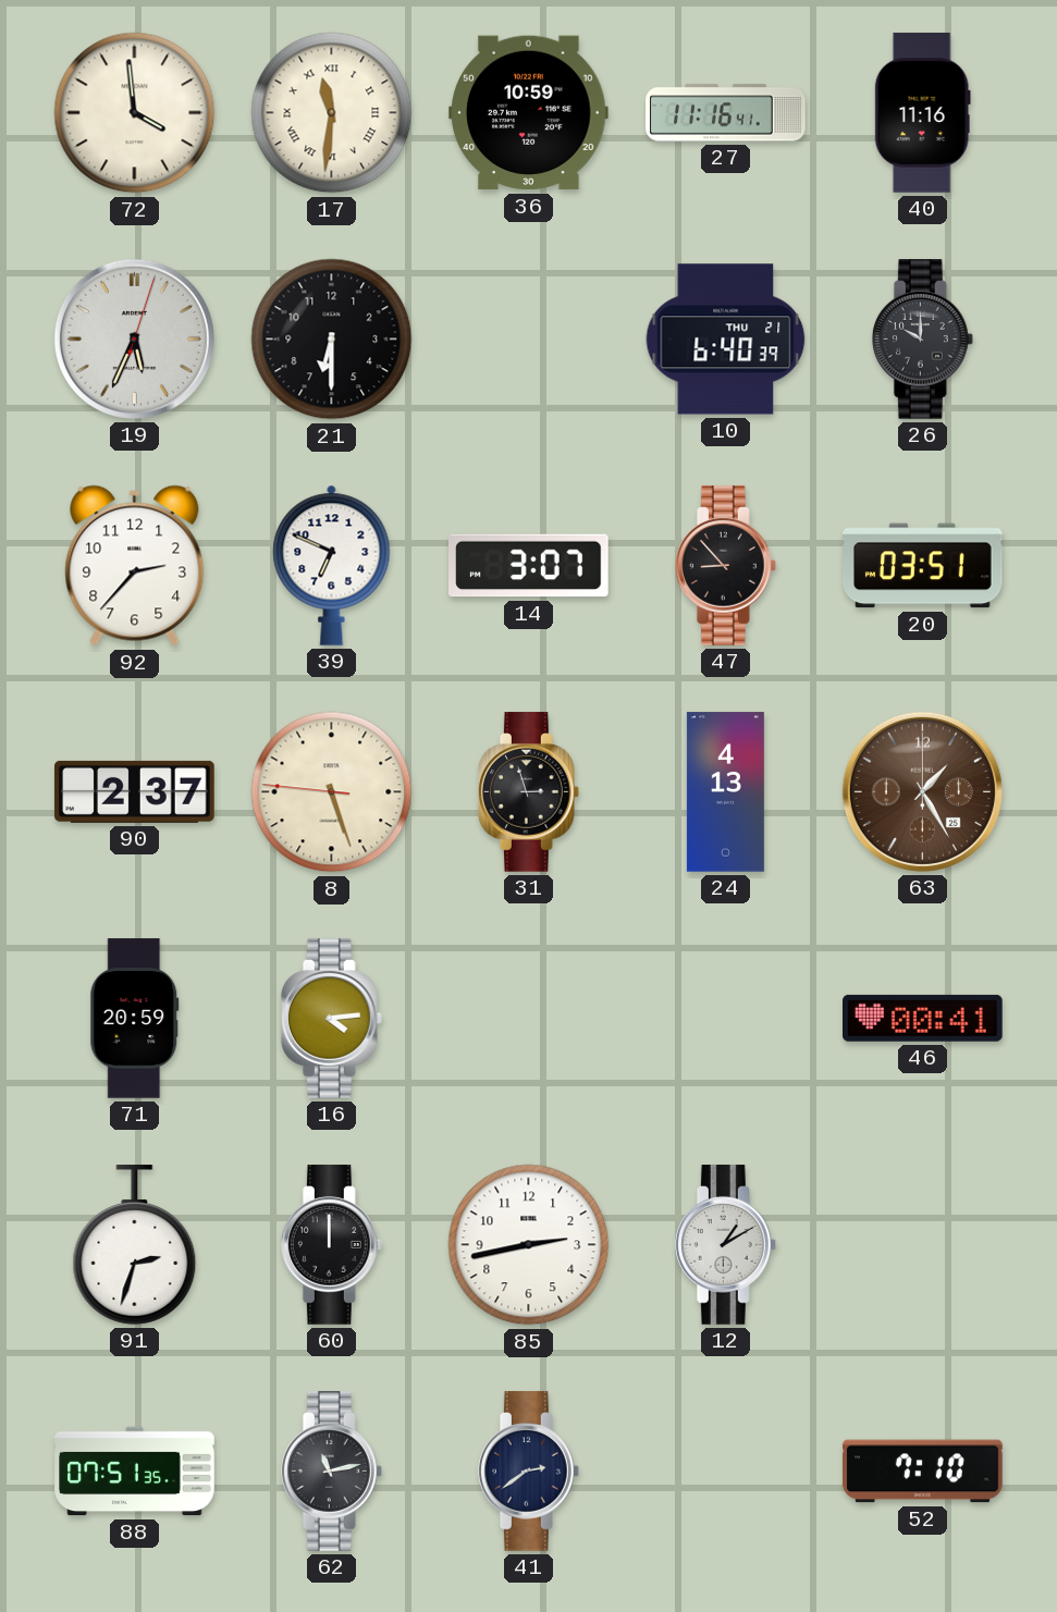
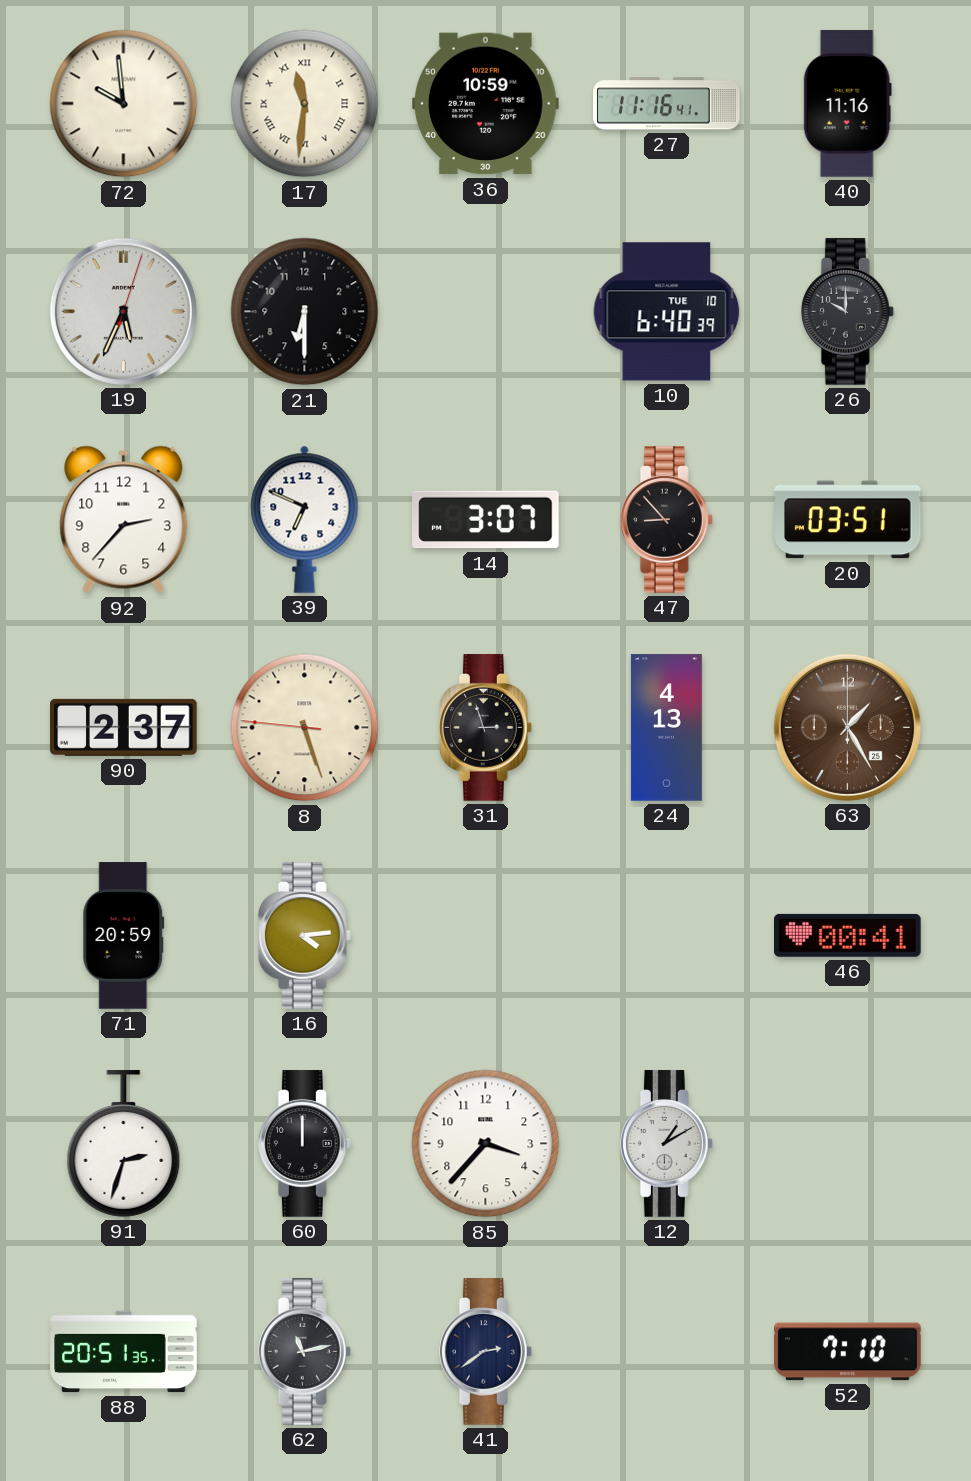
72: 3:59 -> 9:59
10 date: THU 21 -> TUE 10
85: 2:43 -> 3:37
88: 07:51 -> 20:51
